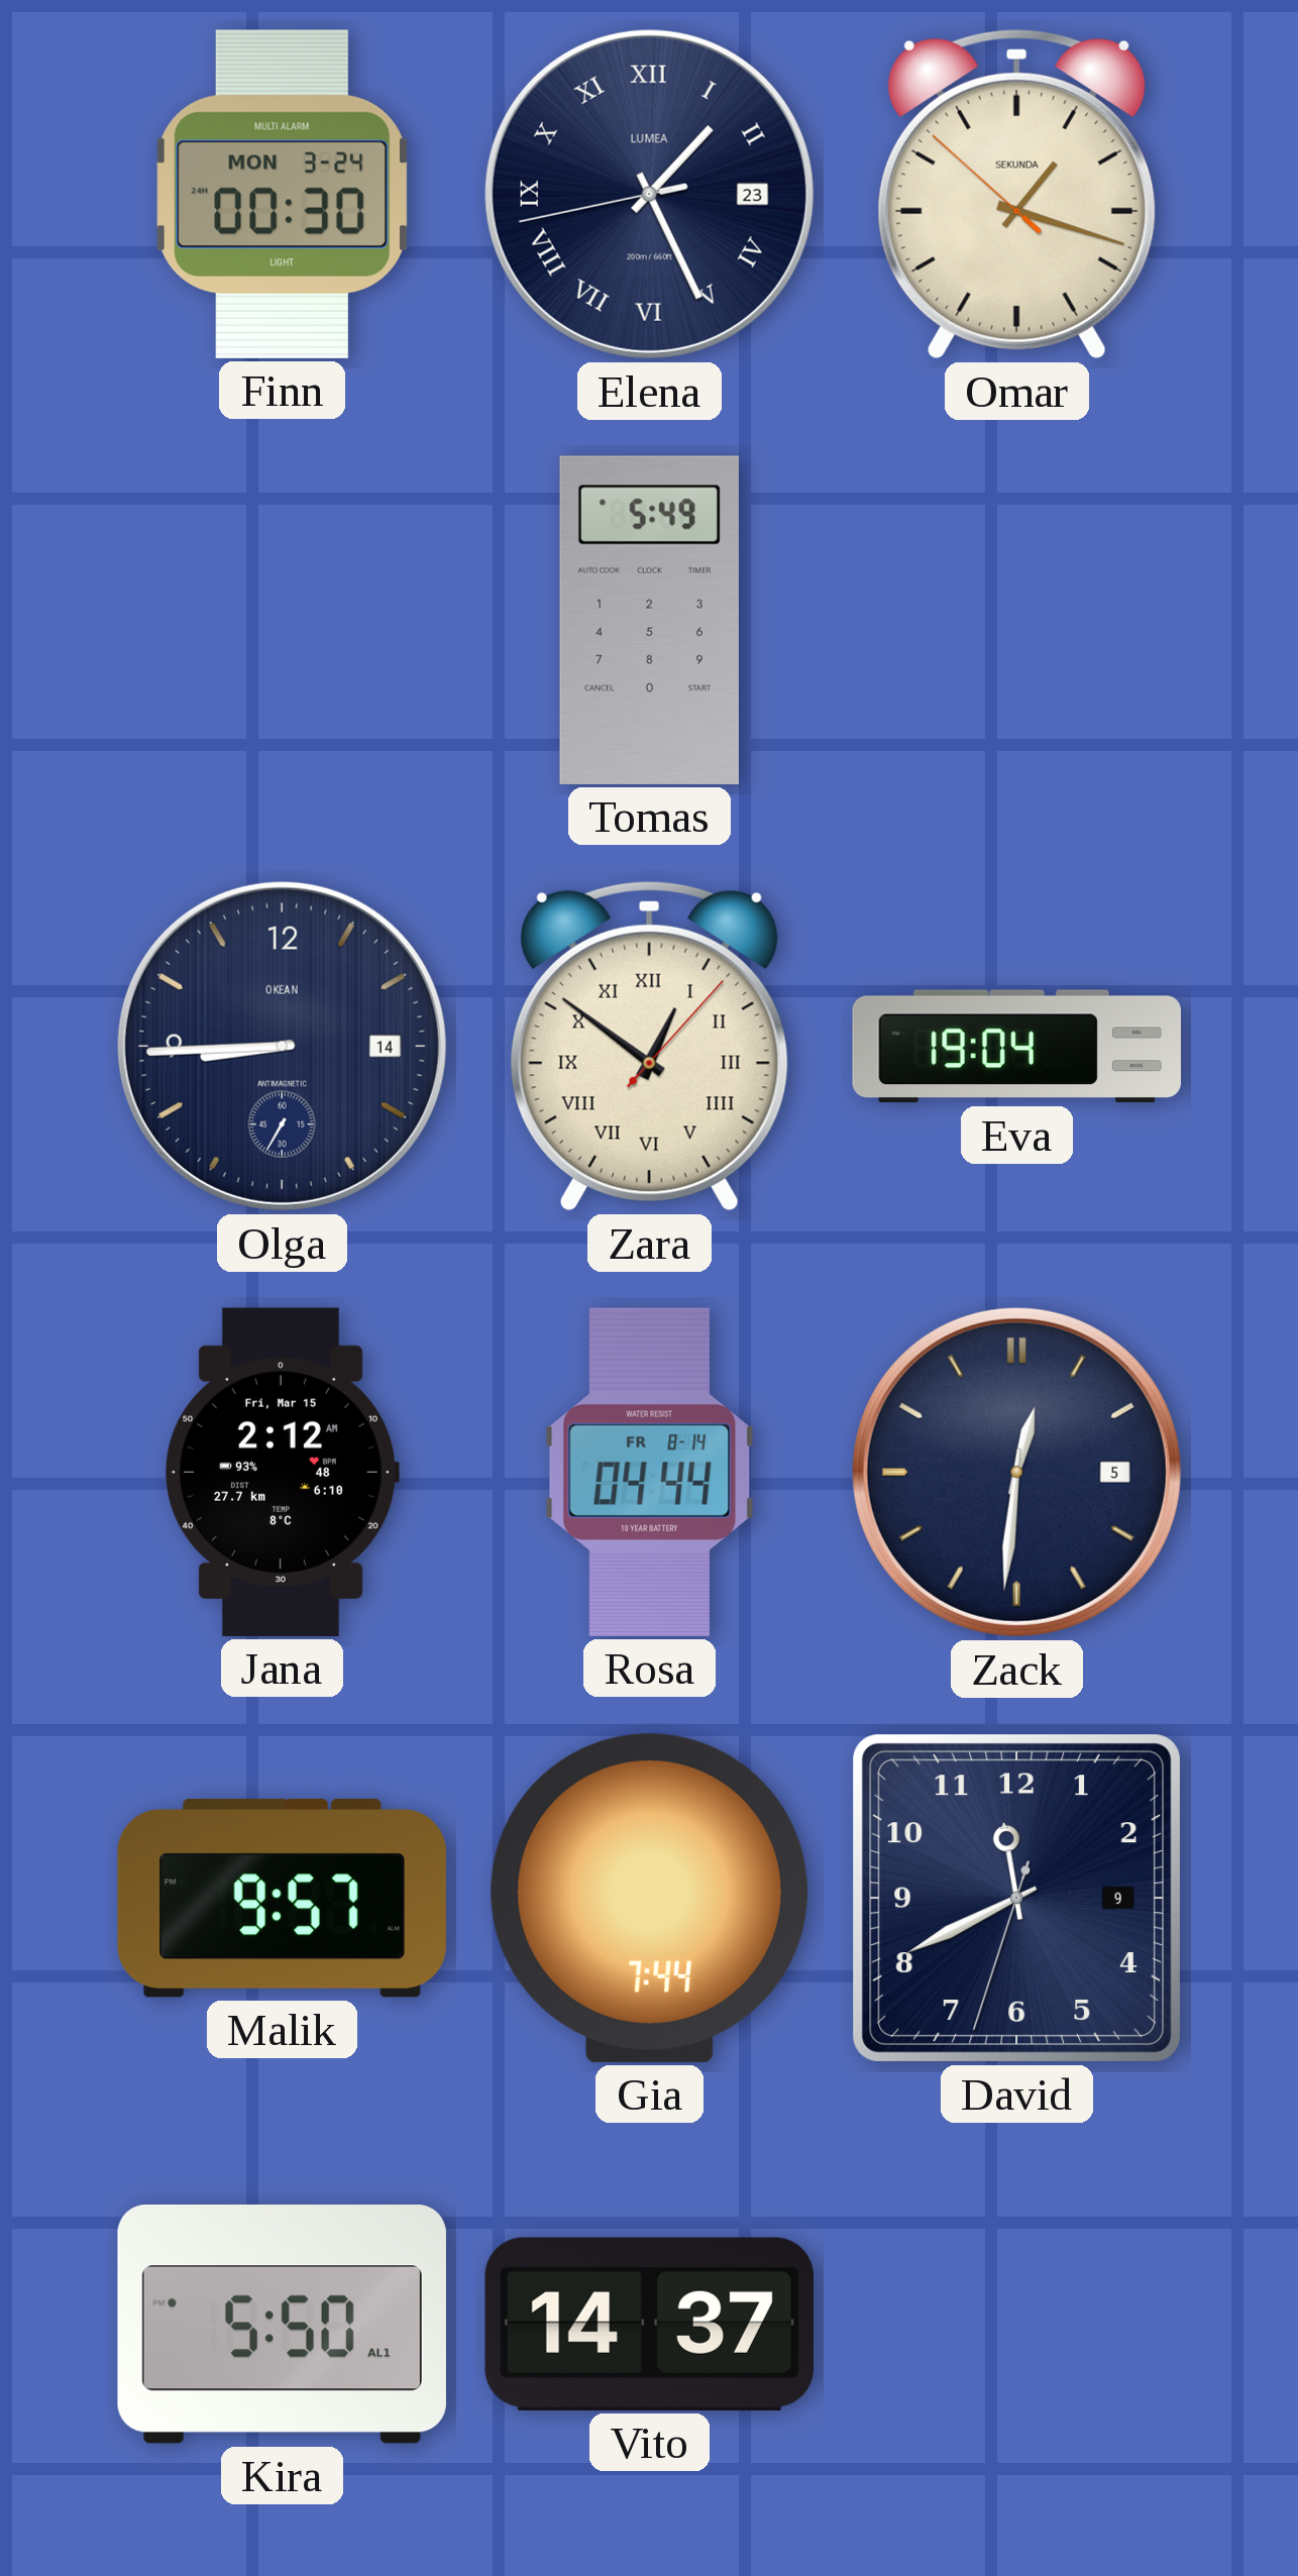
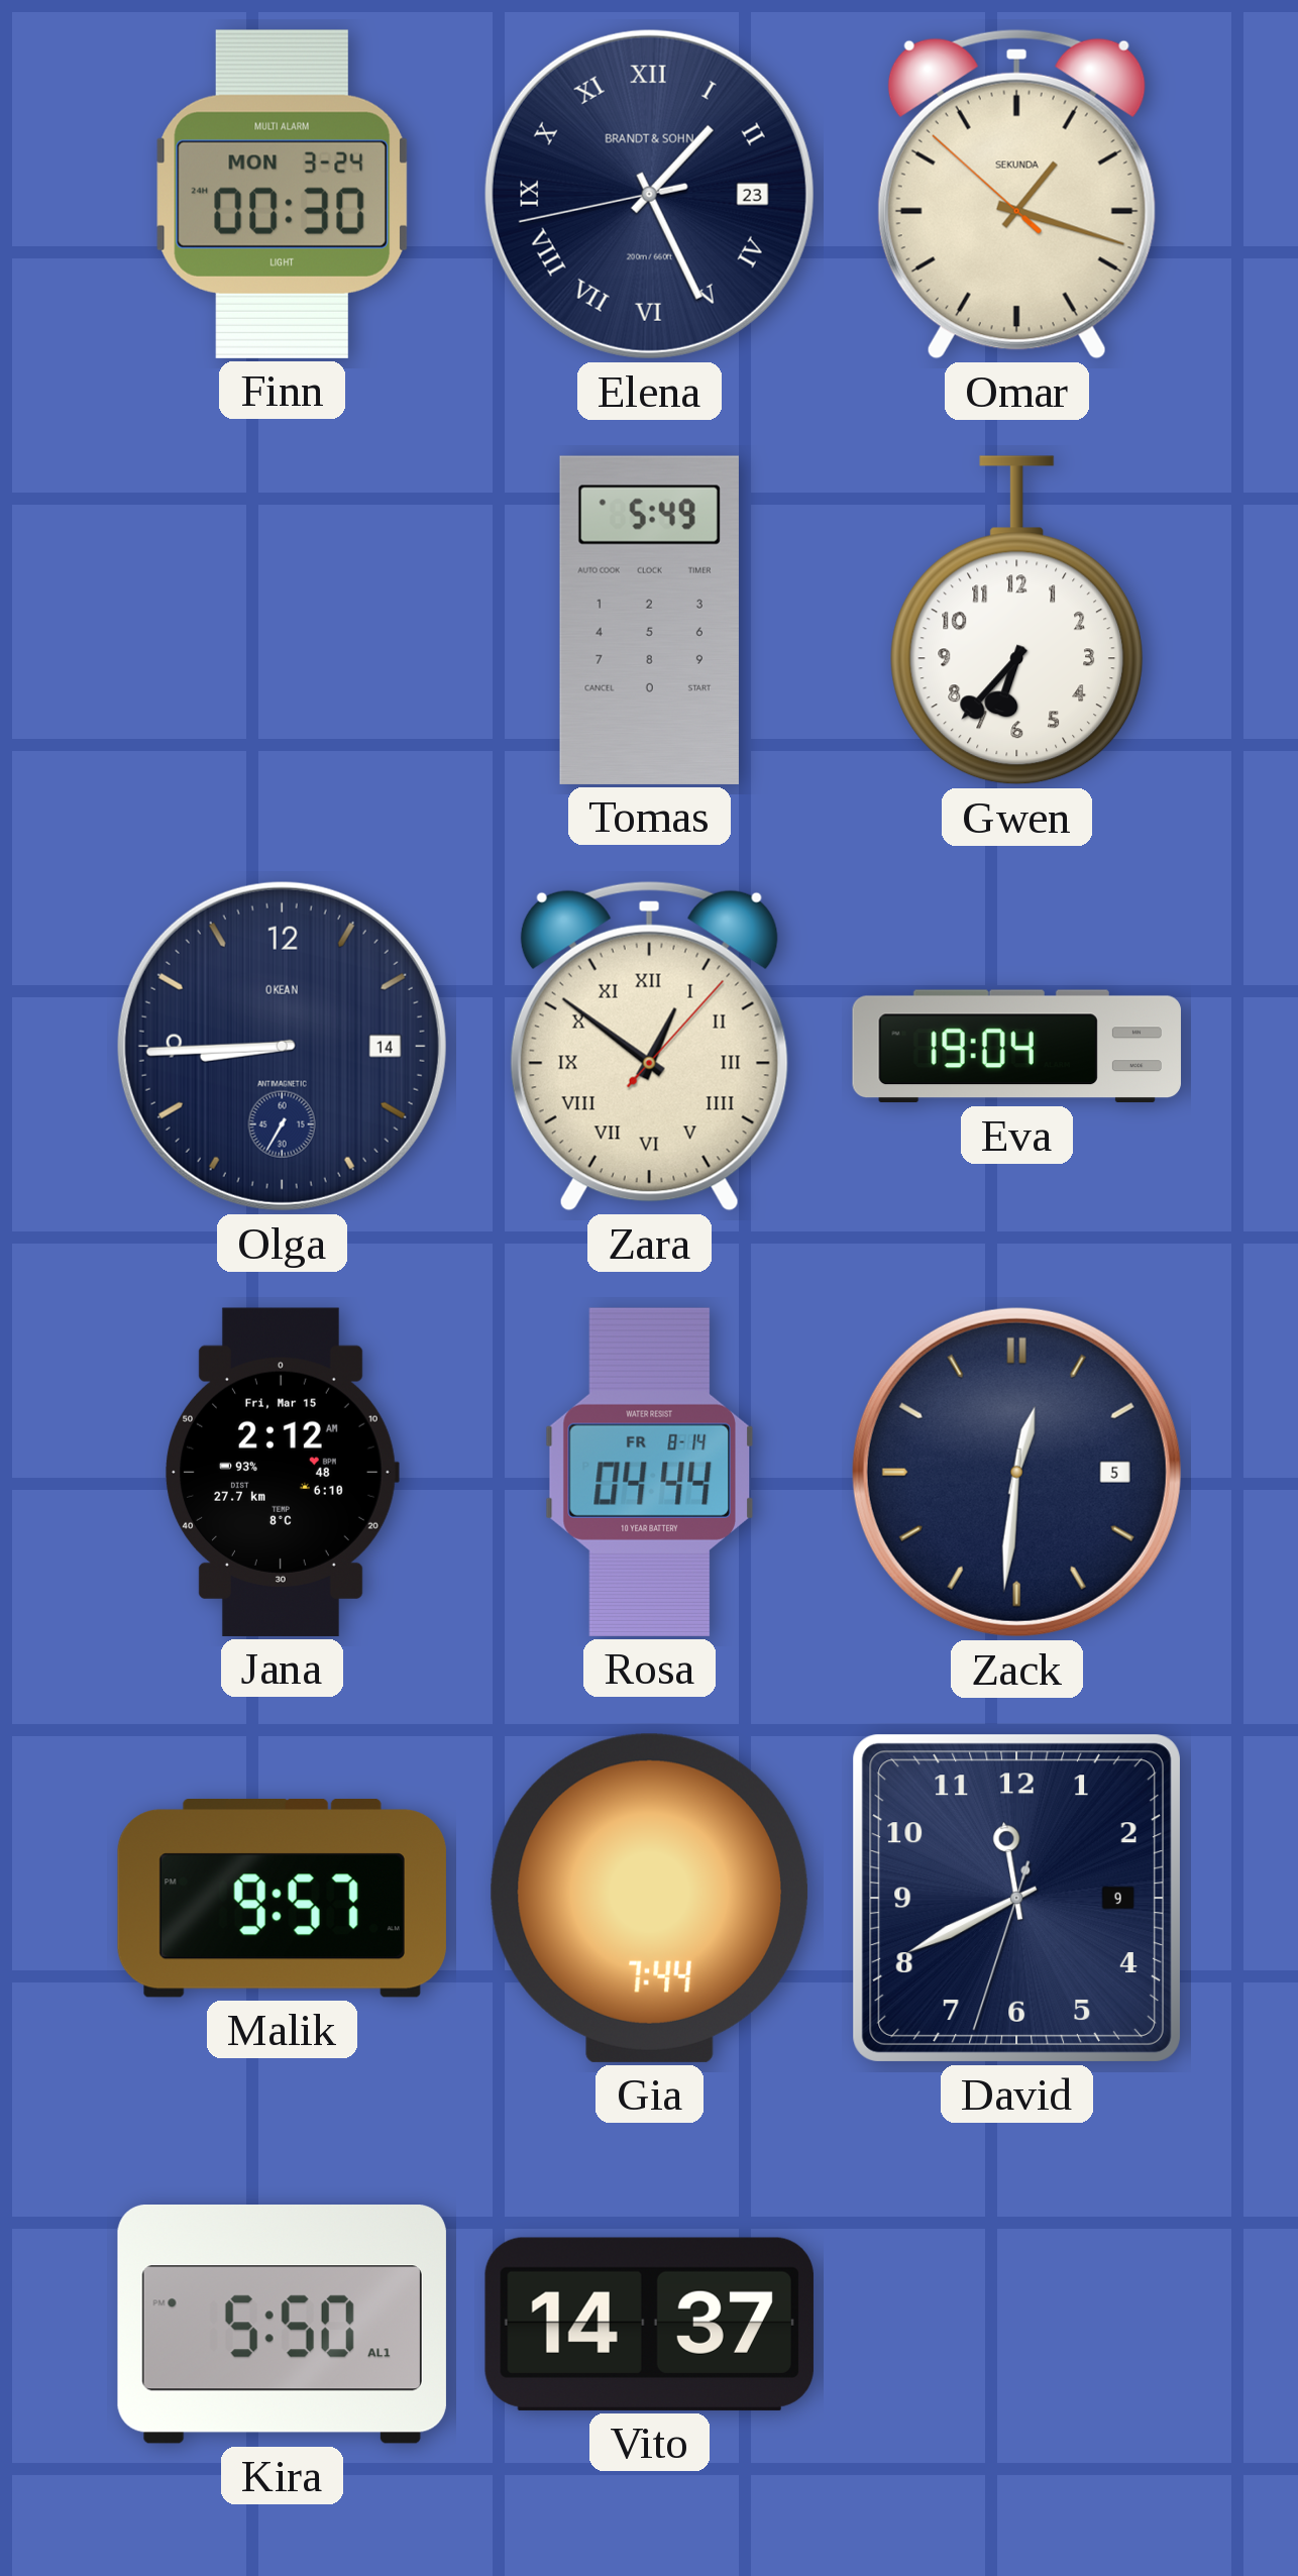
Elena brand: LUMEA -> BRANDT & SOHN
Gwen: none -> 6:37
